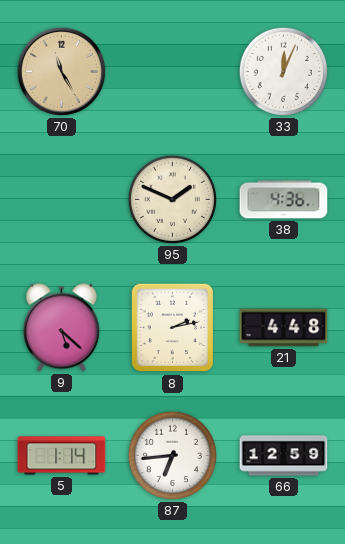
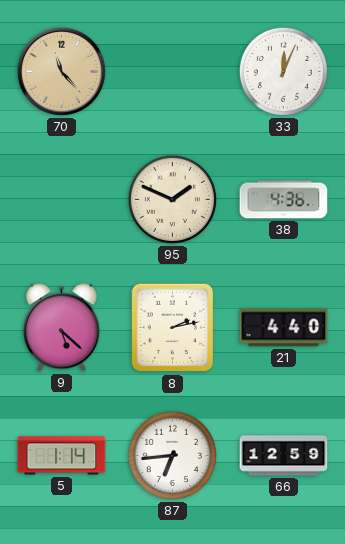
70: 11:25 -> 11:23
21: 4:48 -> 4:40
